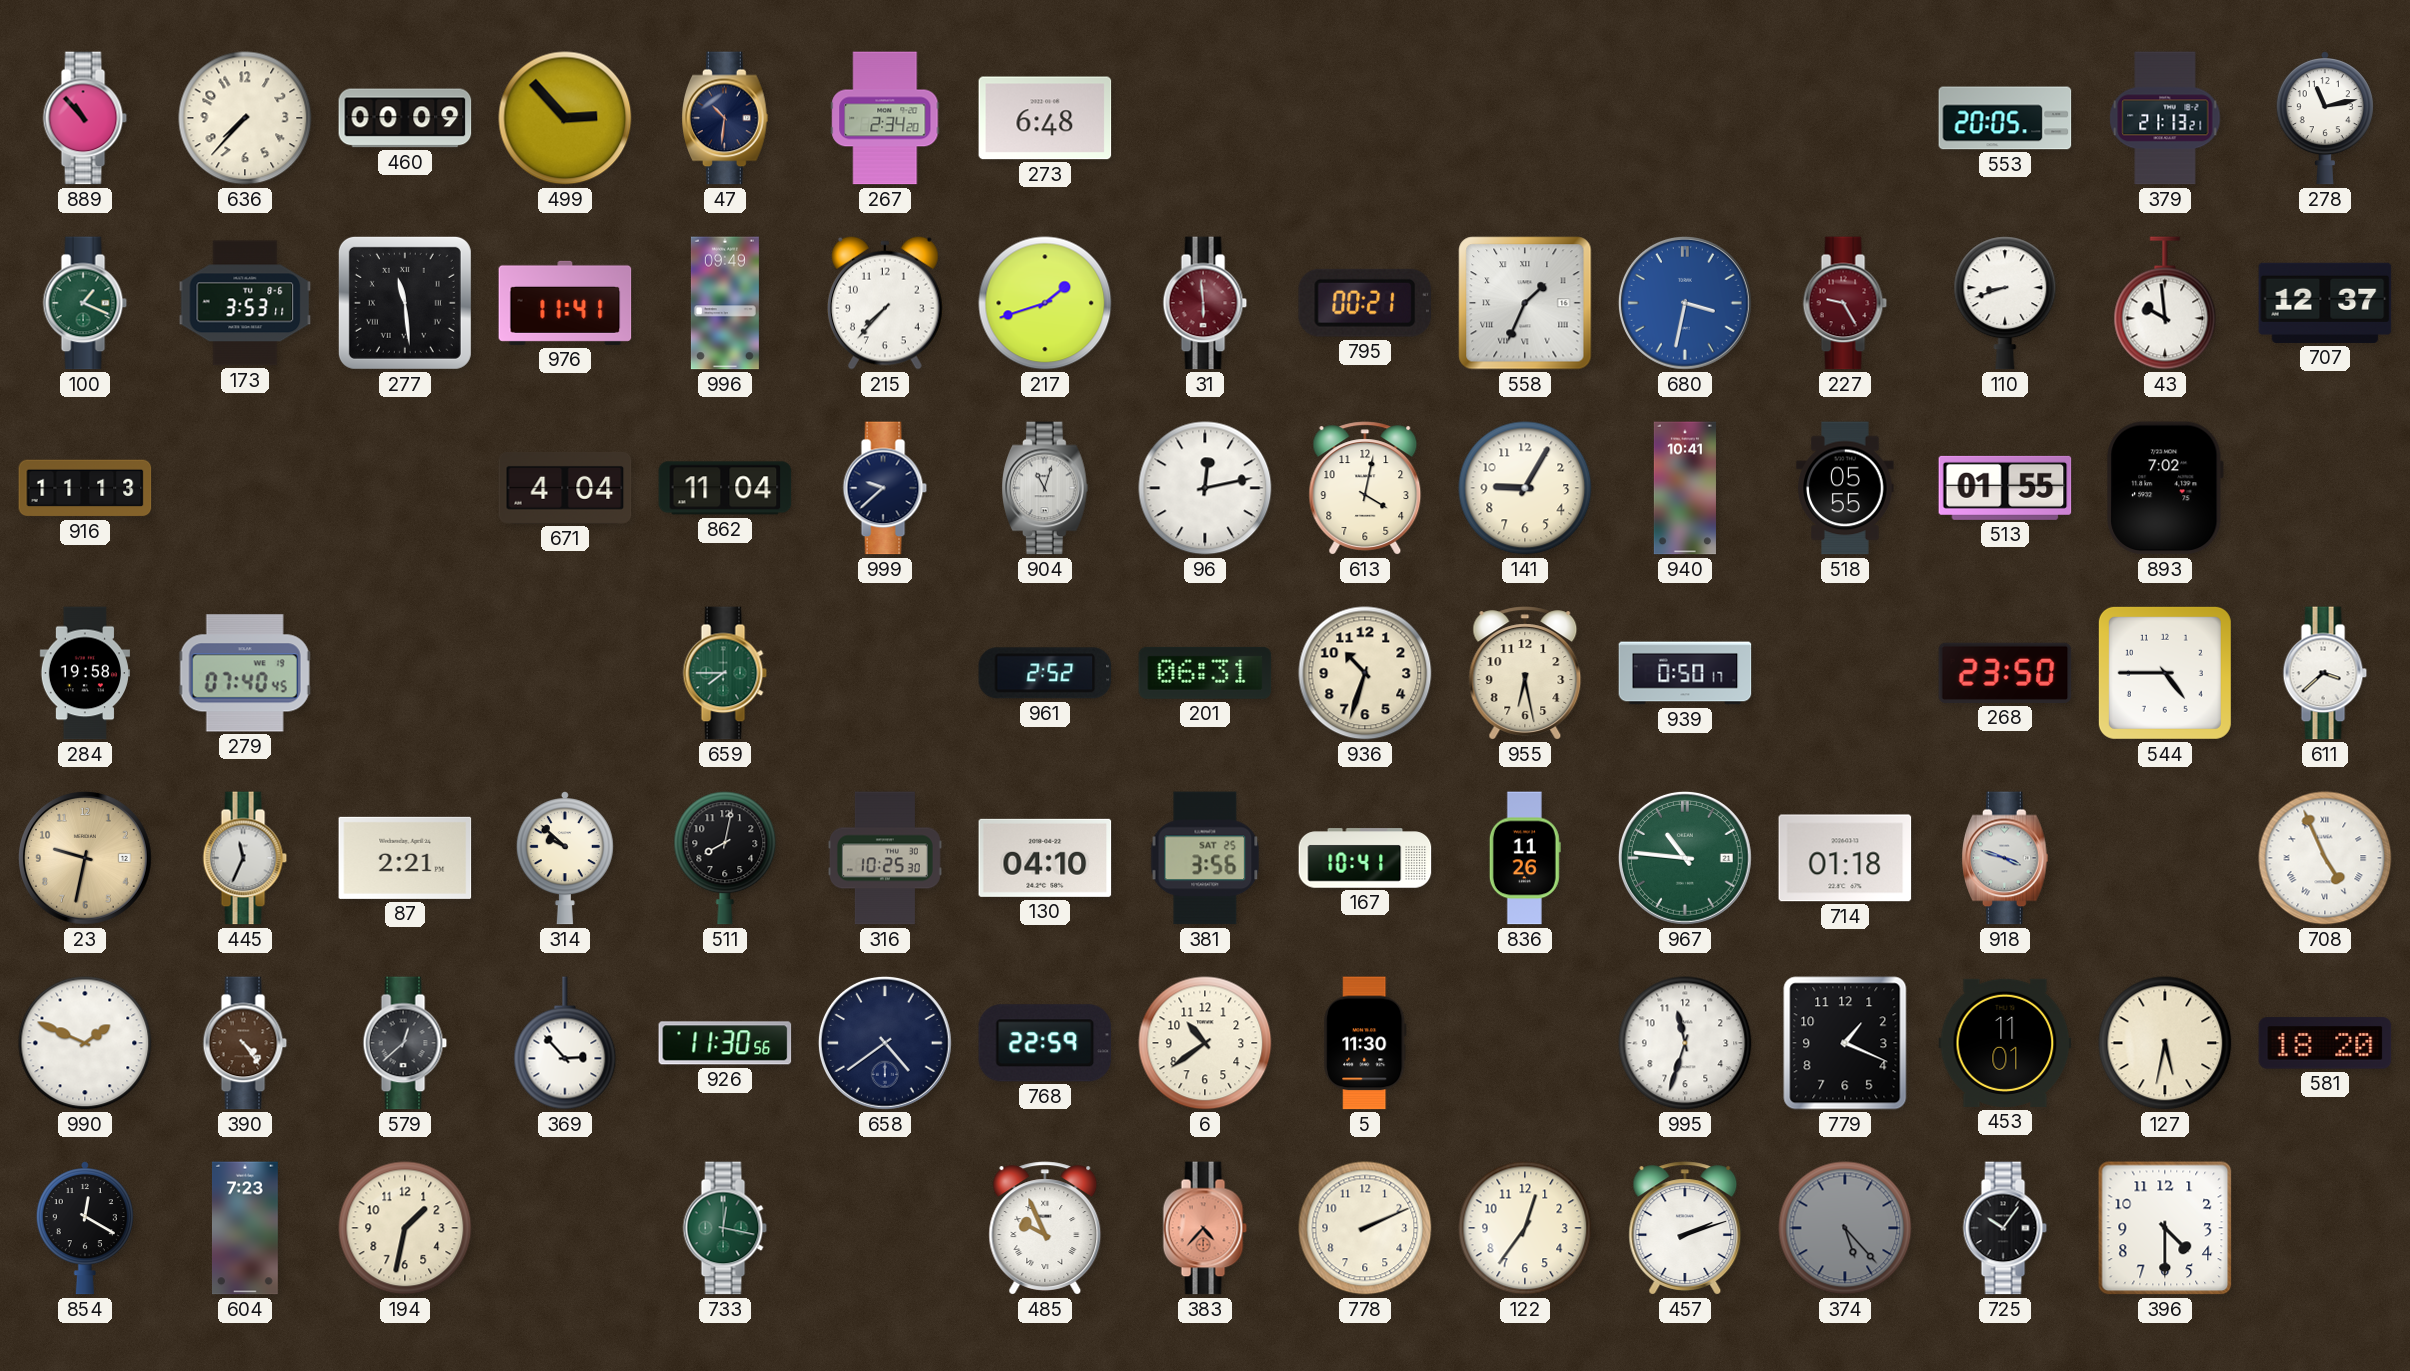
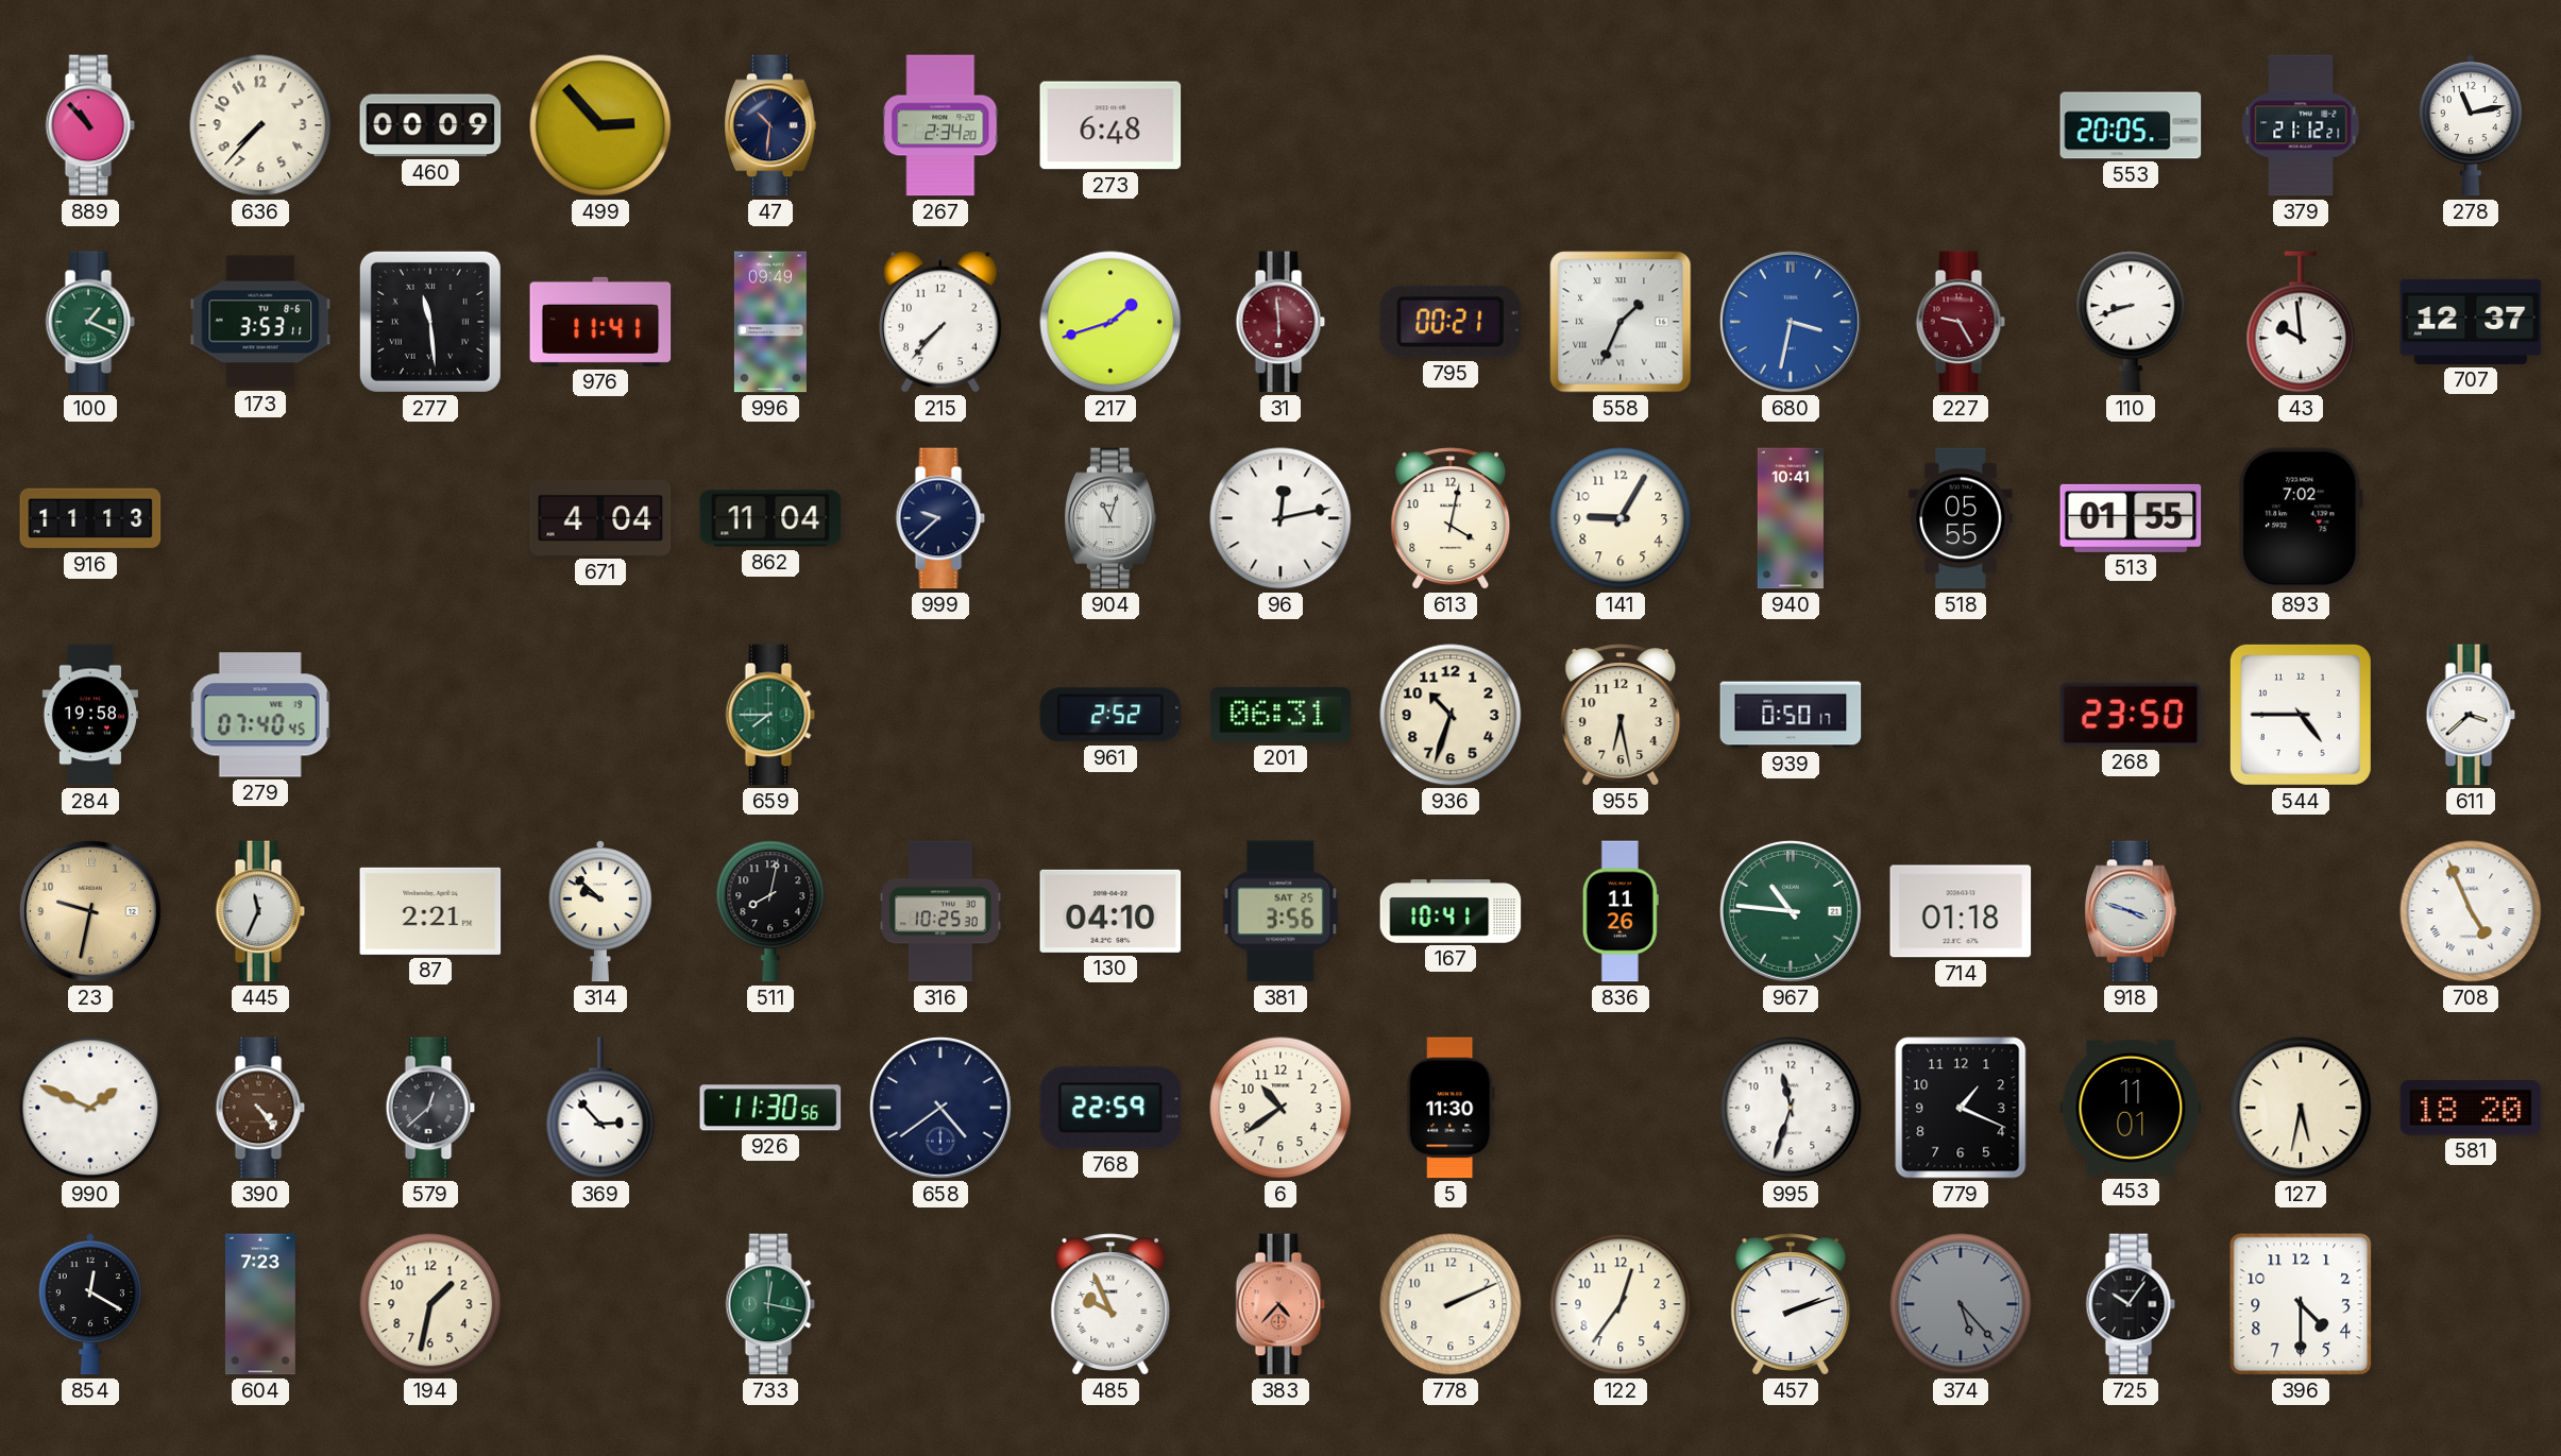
379: 21:13 -> 21:12
